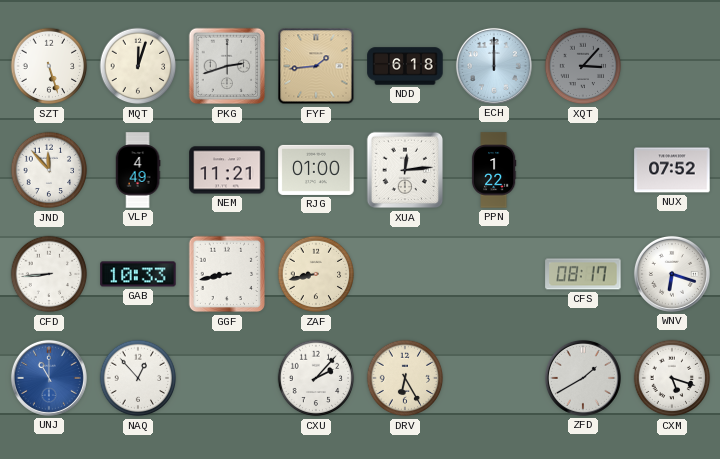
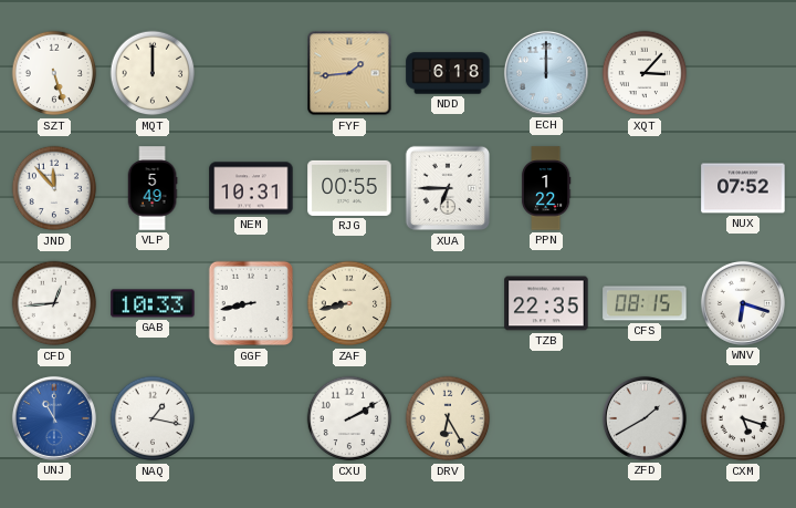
MQT: 12:03 -> 12:00
PKG: 2:42 -> none
XQT dial: grey -> white
VLP: 4:49 -> 5:49
NEM: 11:21 -> 10:31
RJG: 01:00 -> 00:55
XUA: 12:14 -> 6:45
CFD: 8:44 -> 12:44
TZB: none -> 22:35
CFS: 08:17 -> 08:15
NAQ: 12:53 -> 1:17
CXU: 2:07 -> 2:10
